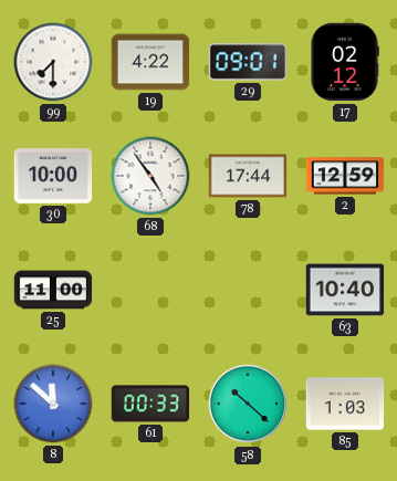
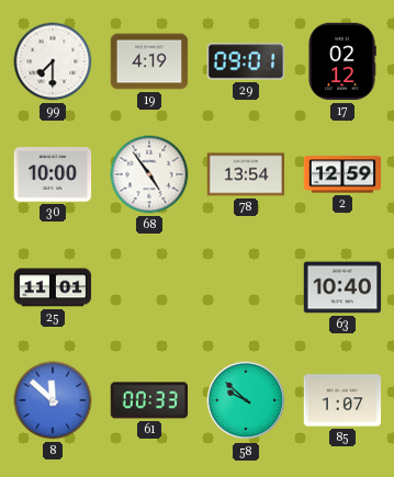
19: 4:22 -> 4:19
78: 17:44 -> 13:54
25: 11:00 -> 11:01
58: 10:22 -> 9:52
85: 1:03 -> 1:07
